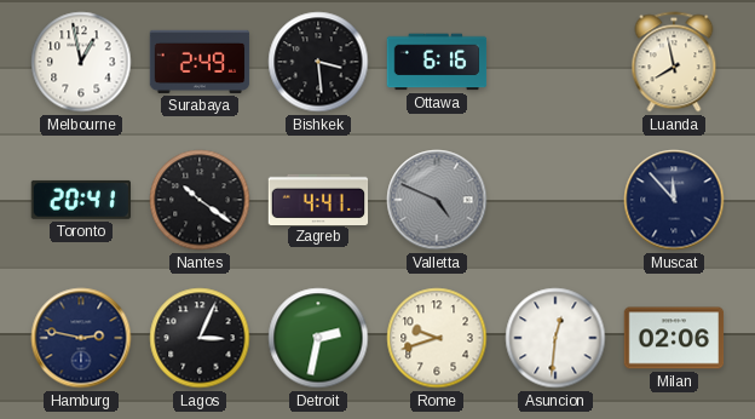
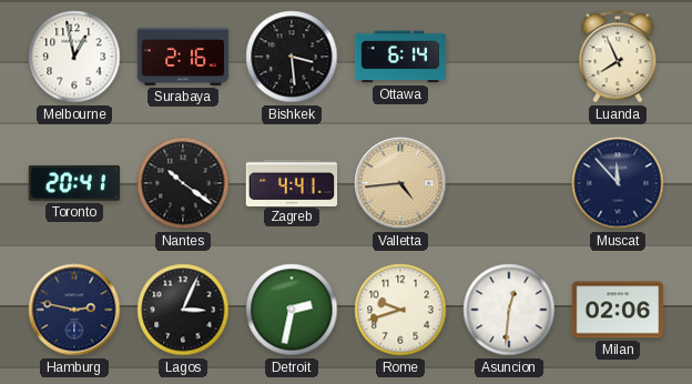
Surabaya: 2:49 -> 2:16
Ottawa: 6:16 -> 6:14
Luanda: 7:58 -> 7:56
Valletta: 4:49 -> 4:44
Valletta dial: grey -> champagne
